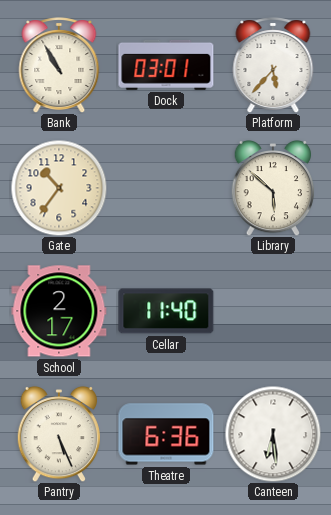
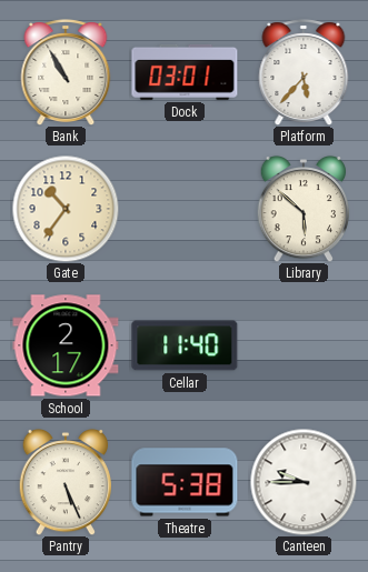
Theatre: 6:36 -> 5:38
Canteen: 6:29 -> 9:45
